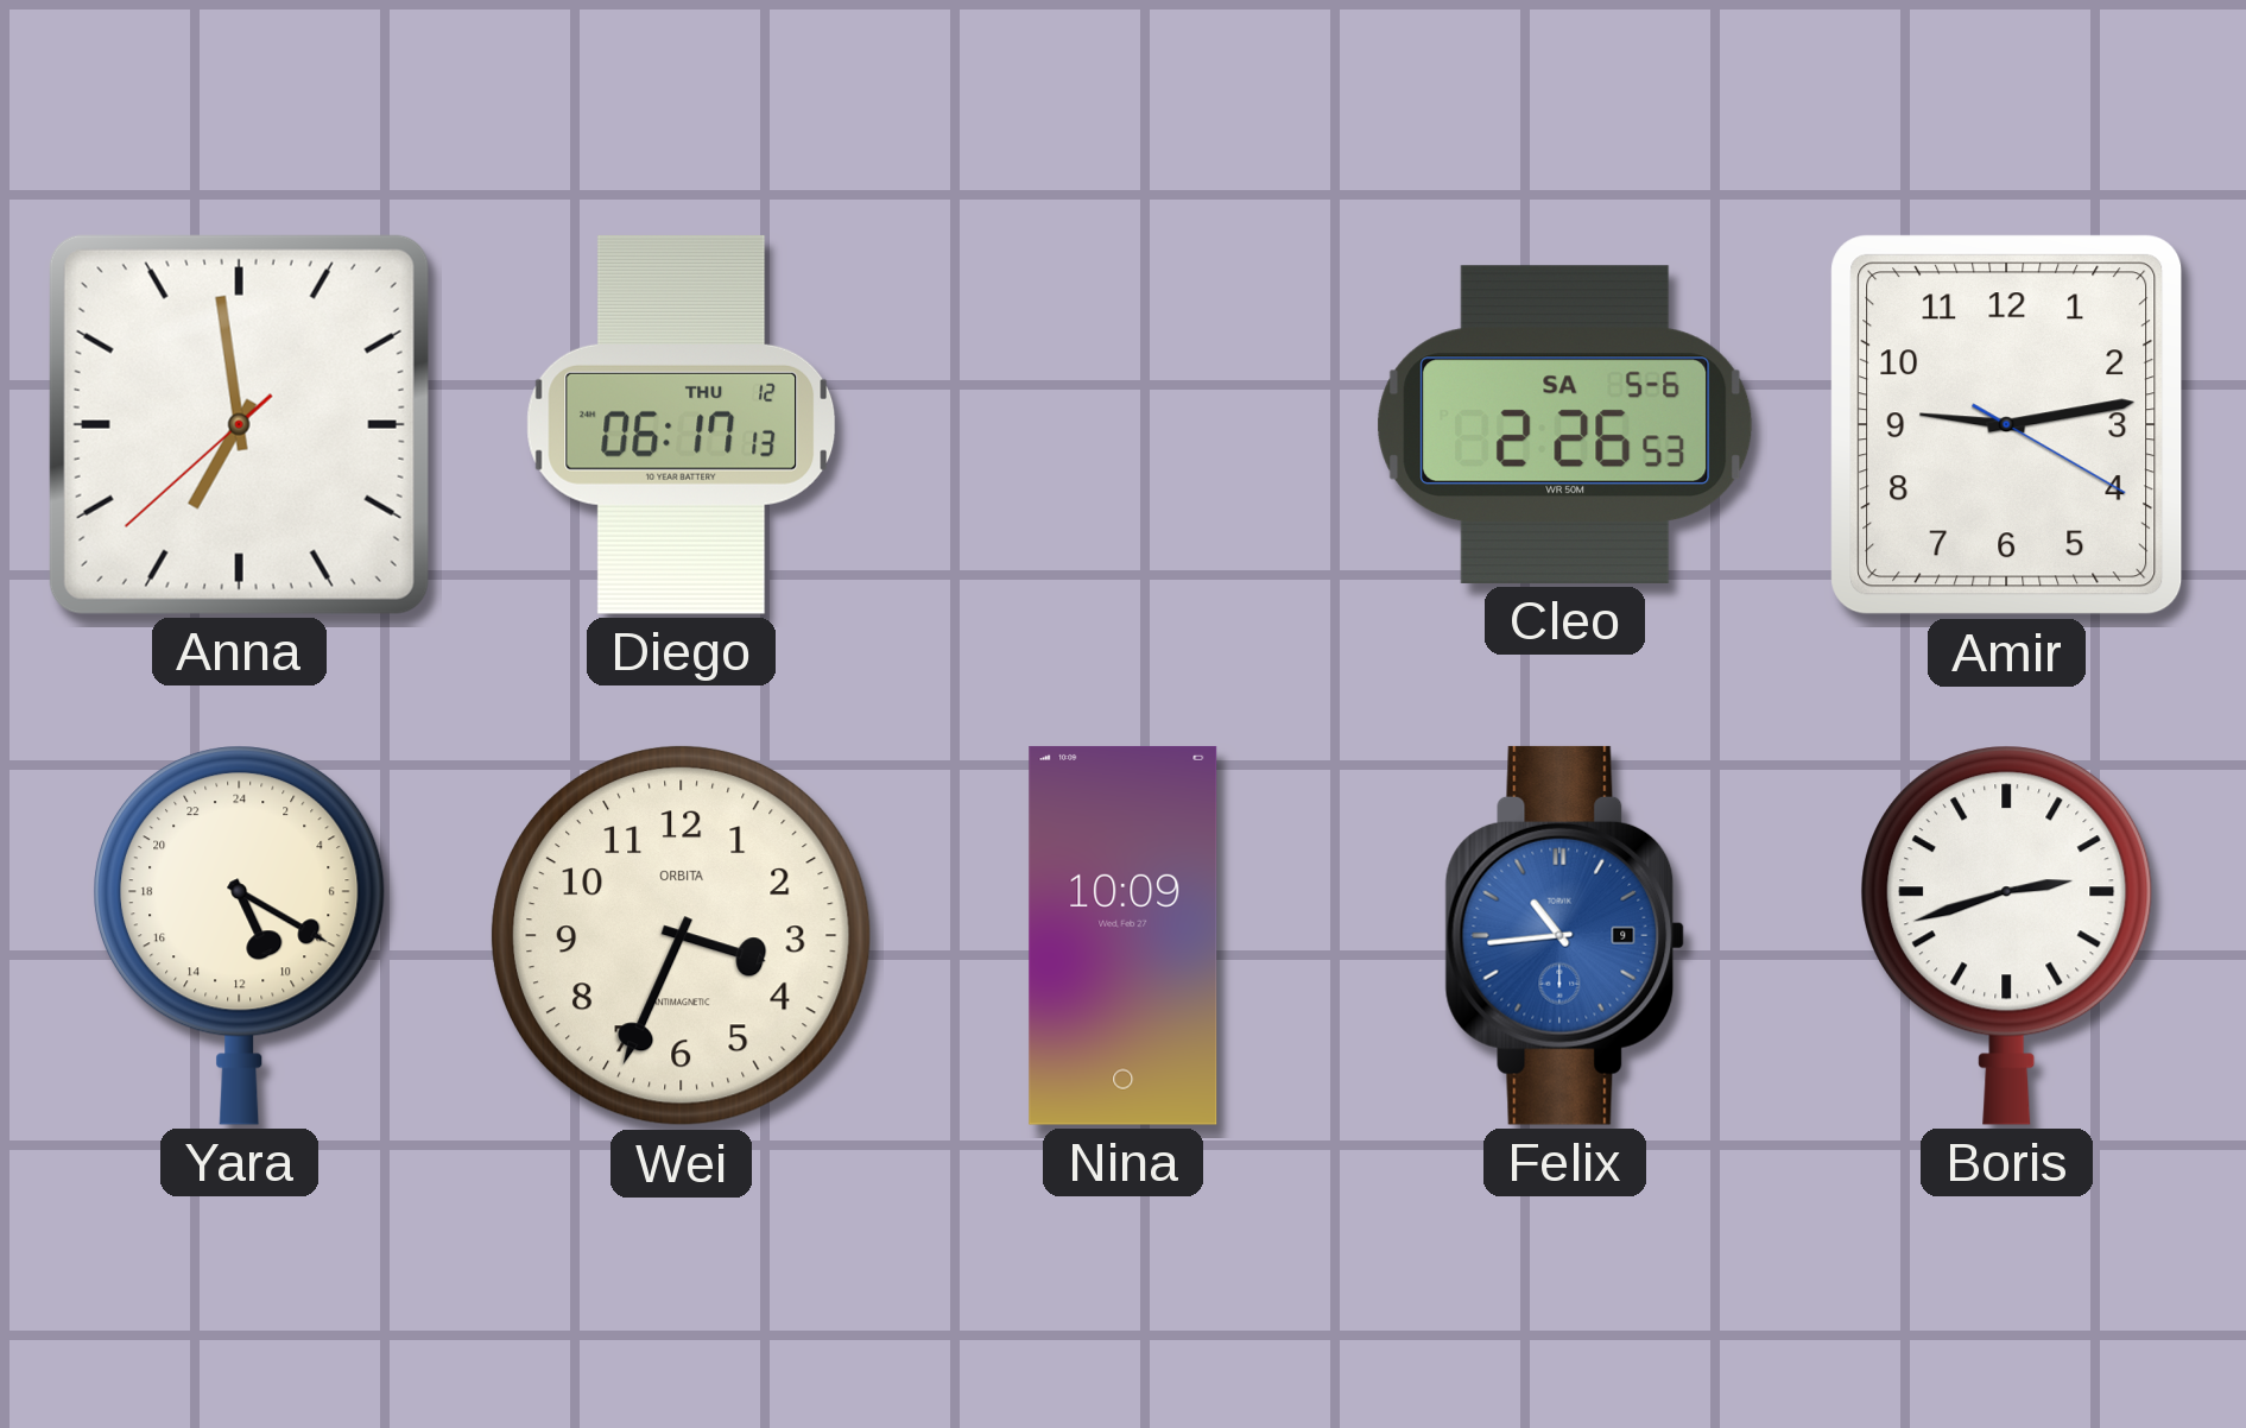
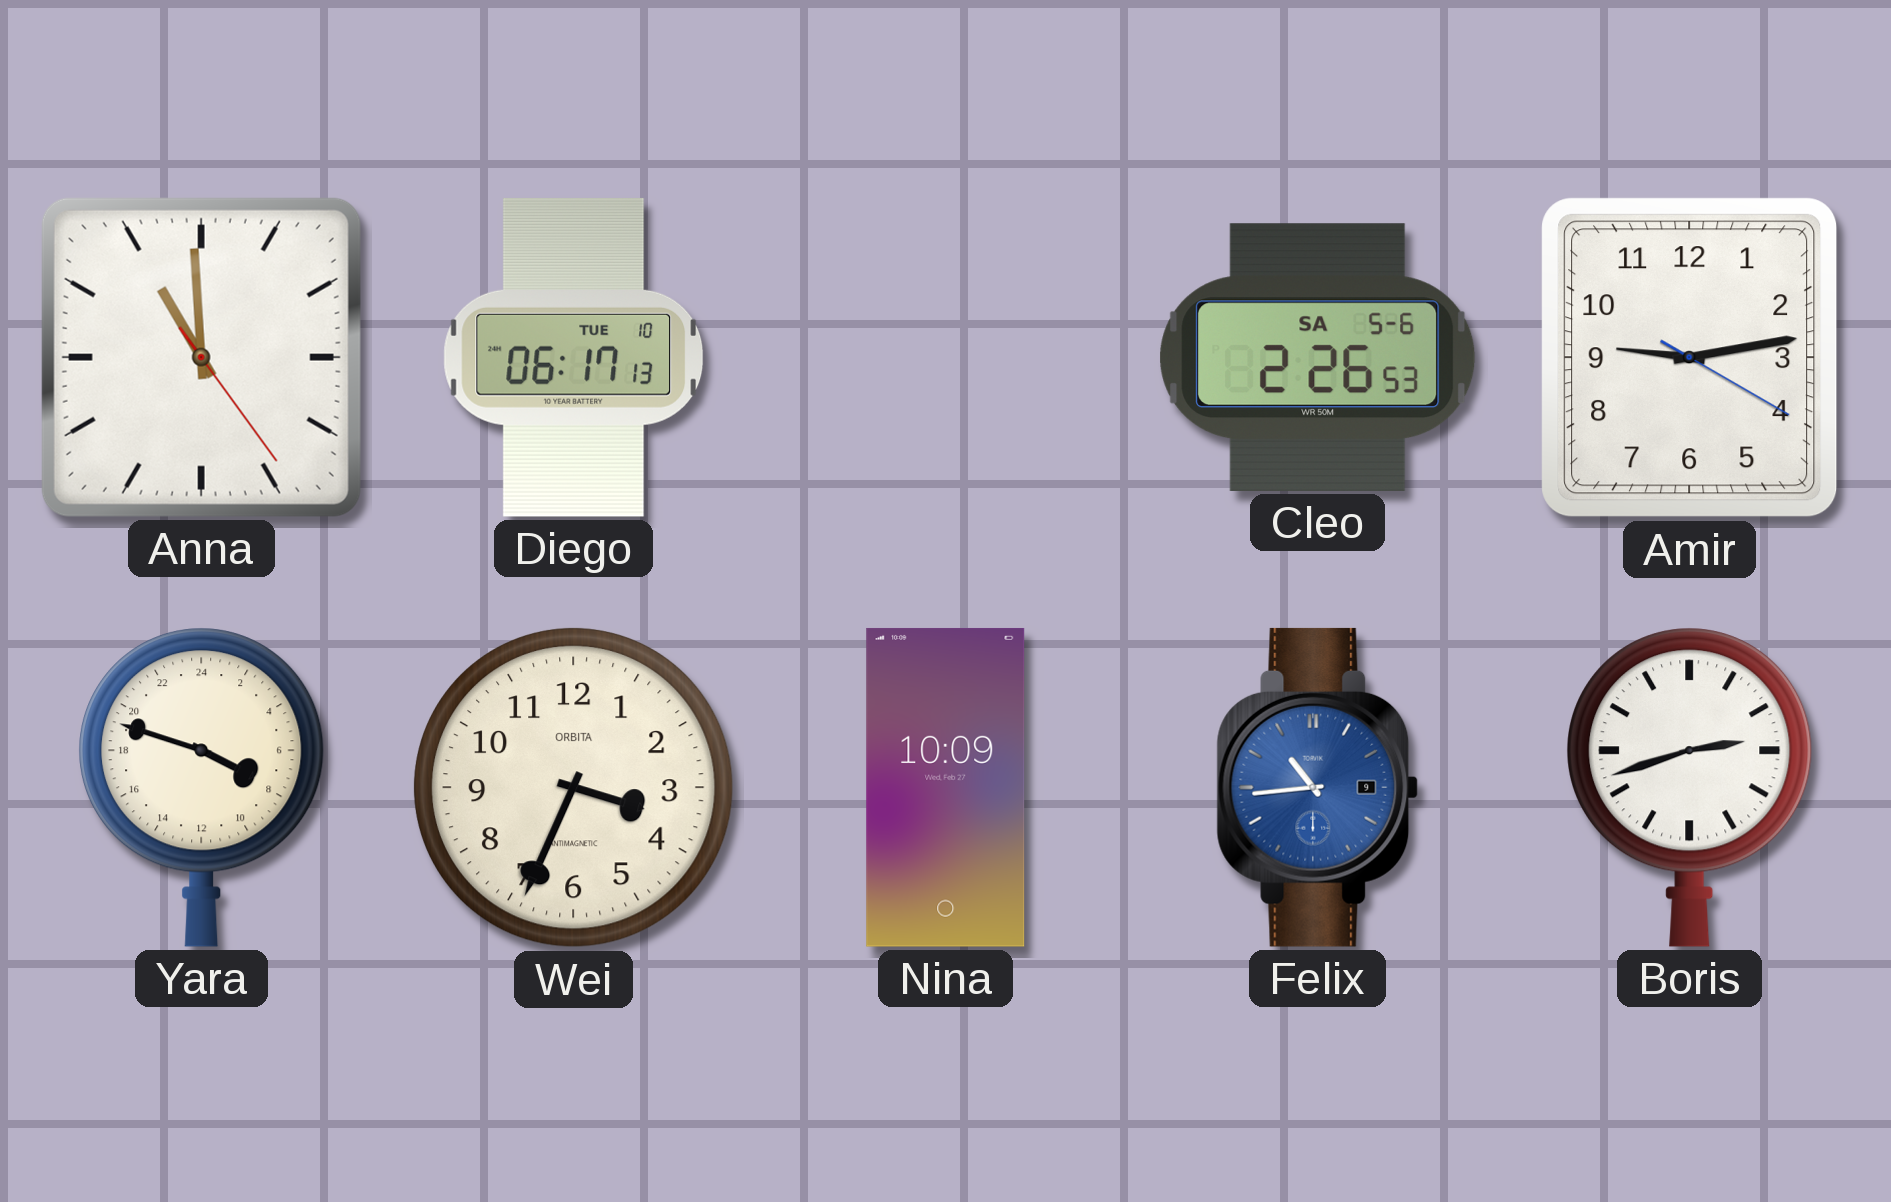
Anna: 6:58 -> 10:59
Diego date: THU 12 -> TUE 10
Yara: 10:20 -> 7:48
